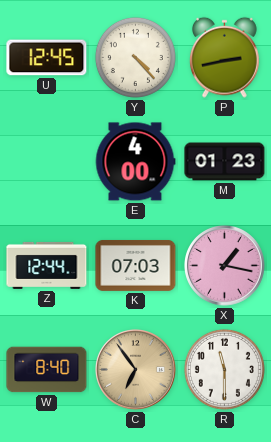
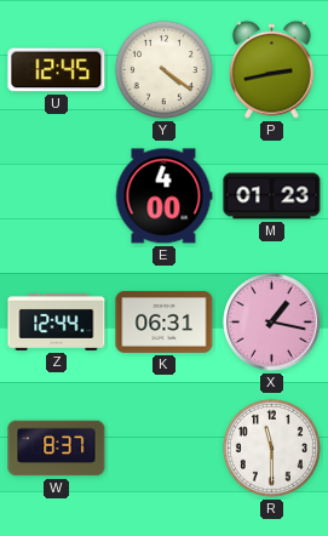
Y: 4:23 -> 4:21
K: 07:03 -> 06:31
W: 8:40 -> 8:37
C: 6:54 -> none
